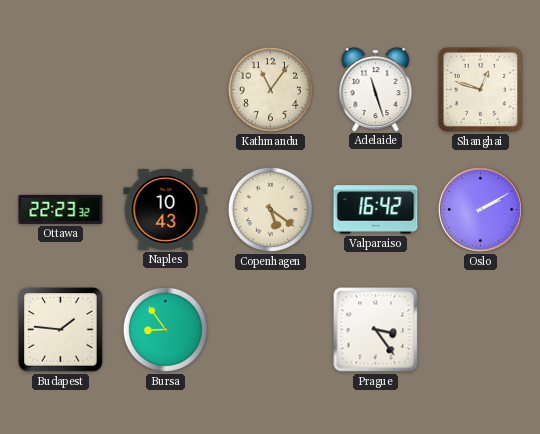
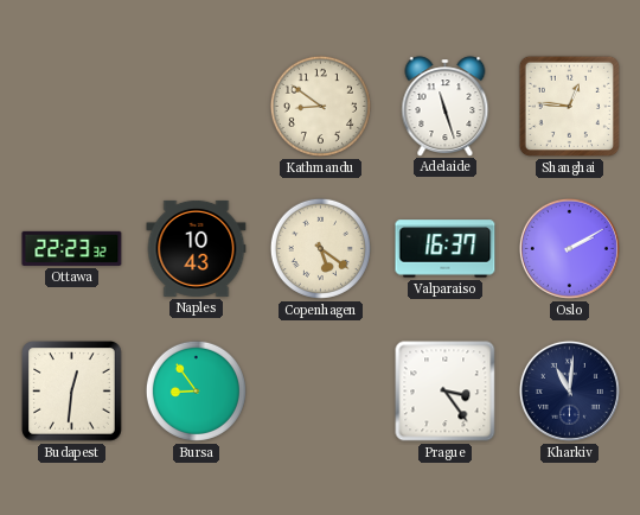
Kathmandu: 11:06 -> 8:51
Shanghai: 12:48 -> 12:46
Valparaiso: 16:42 -> 16:37
Budapest: 1:46 -> 12:31
Kharkiv: none -> 11:01
